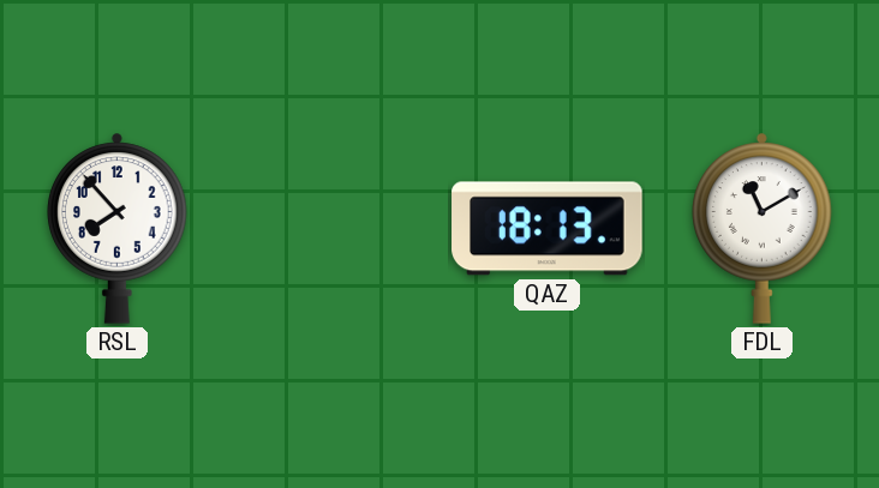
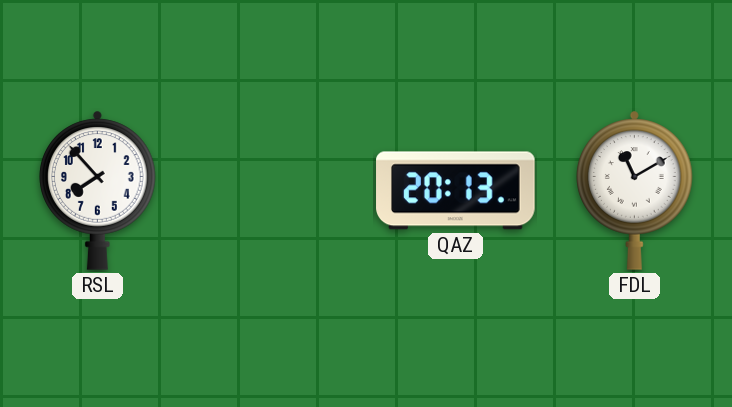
QAZ: 18:13 -> 20:13
